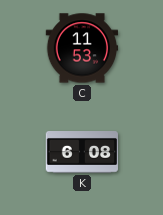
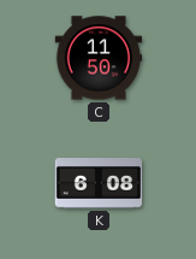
C: 11:53 -> 11:50
